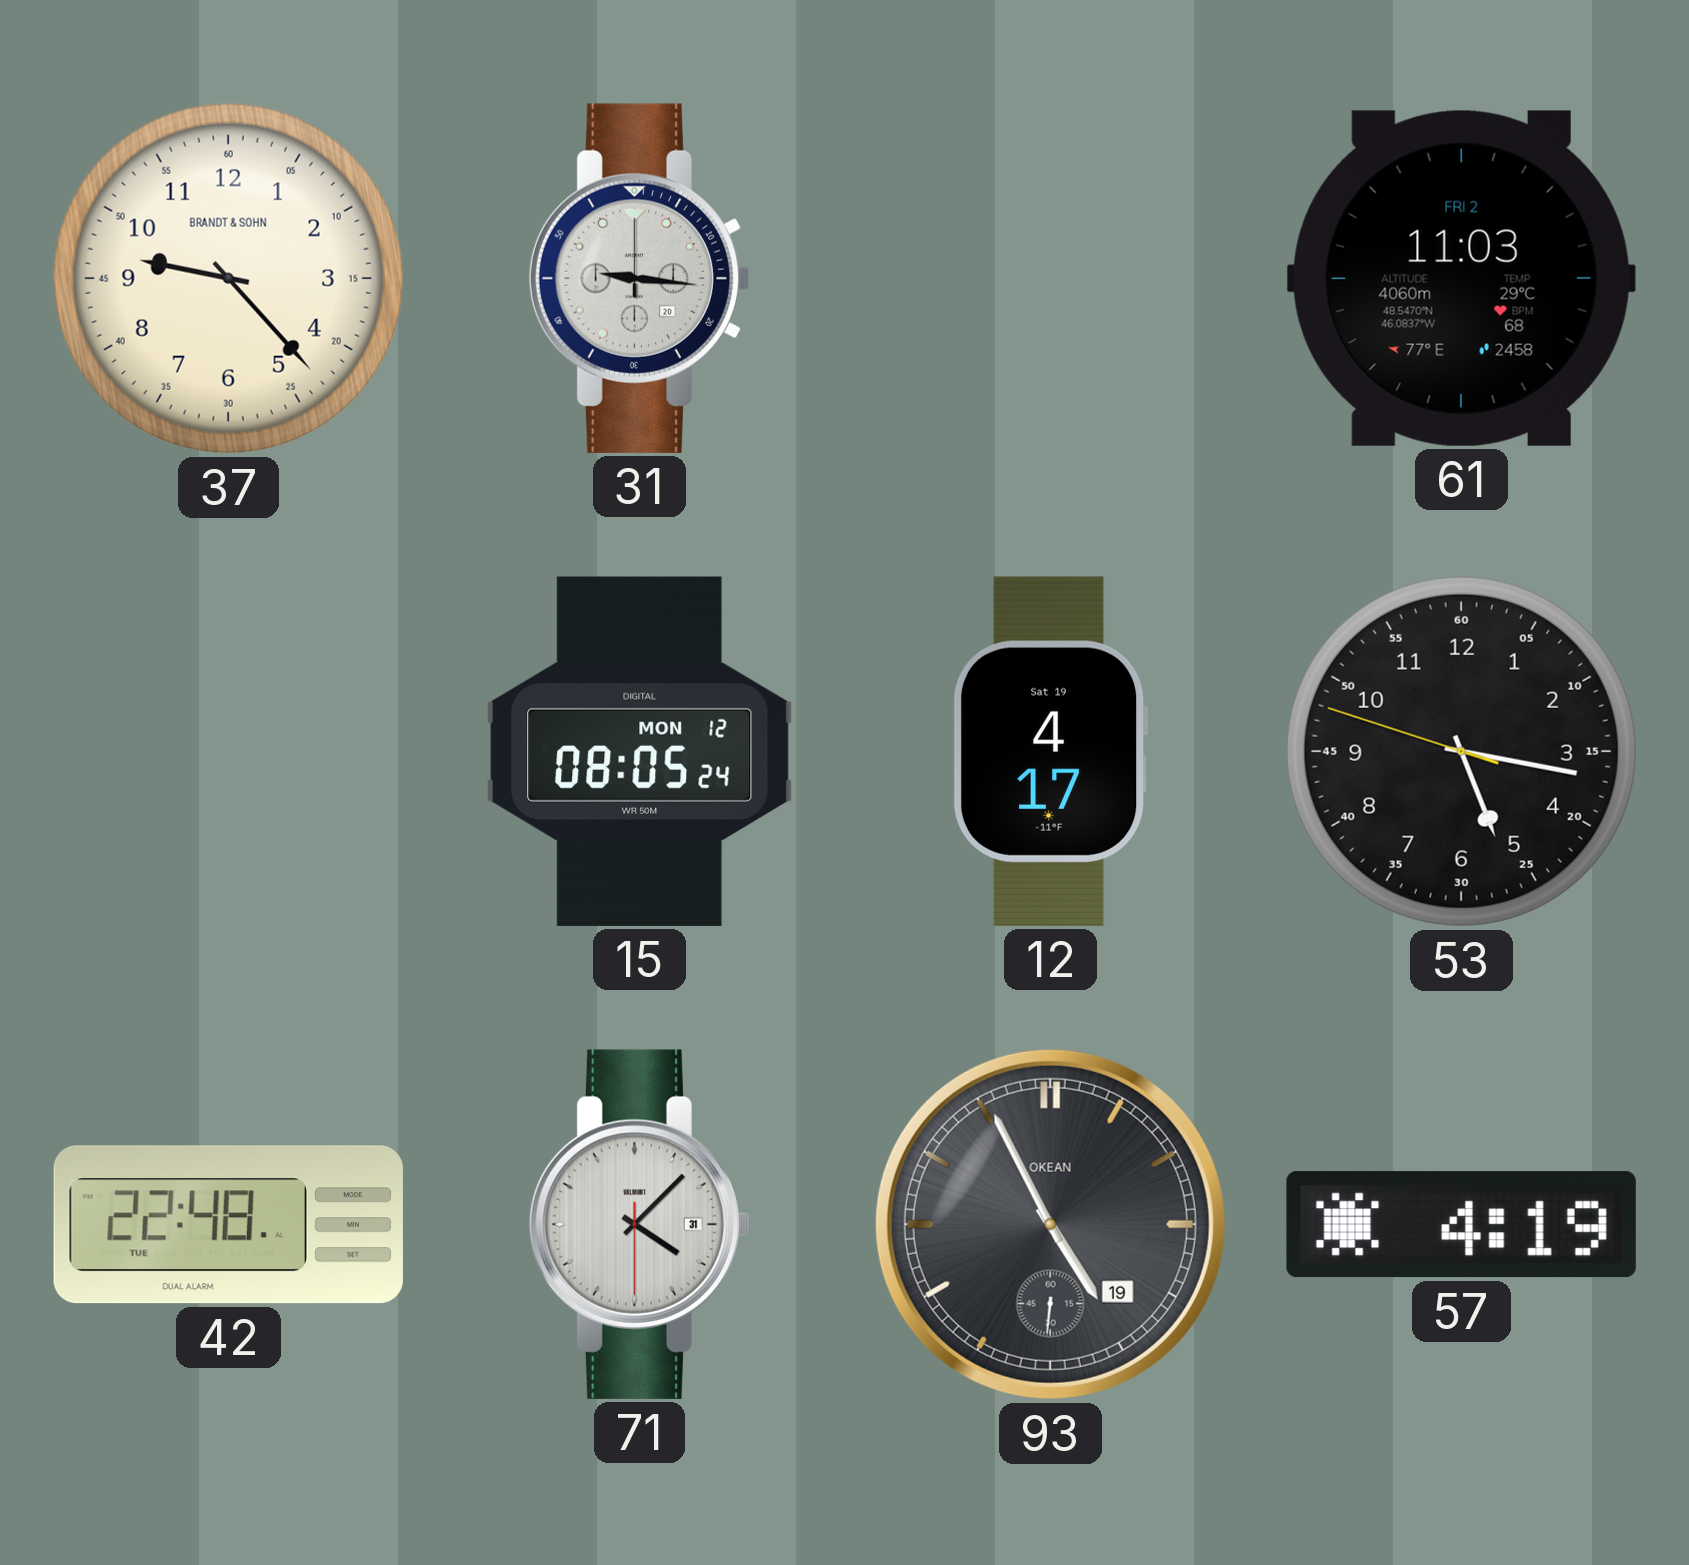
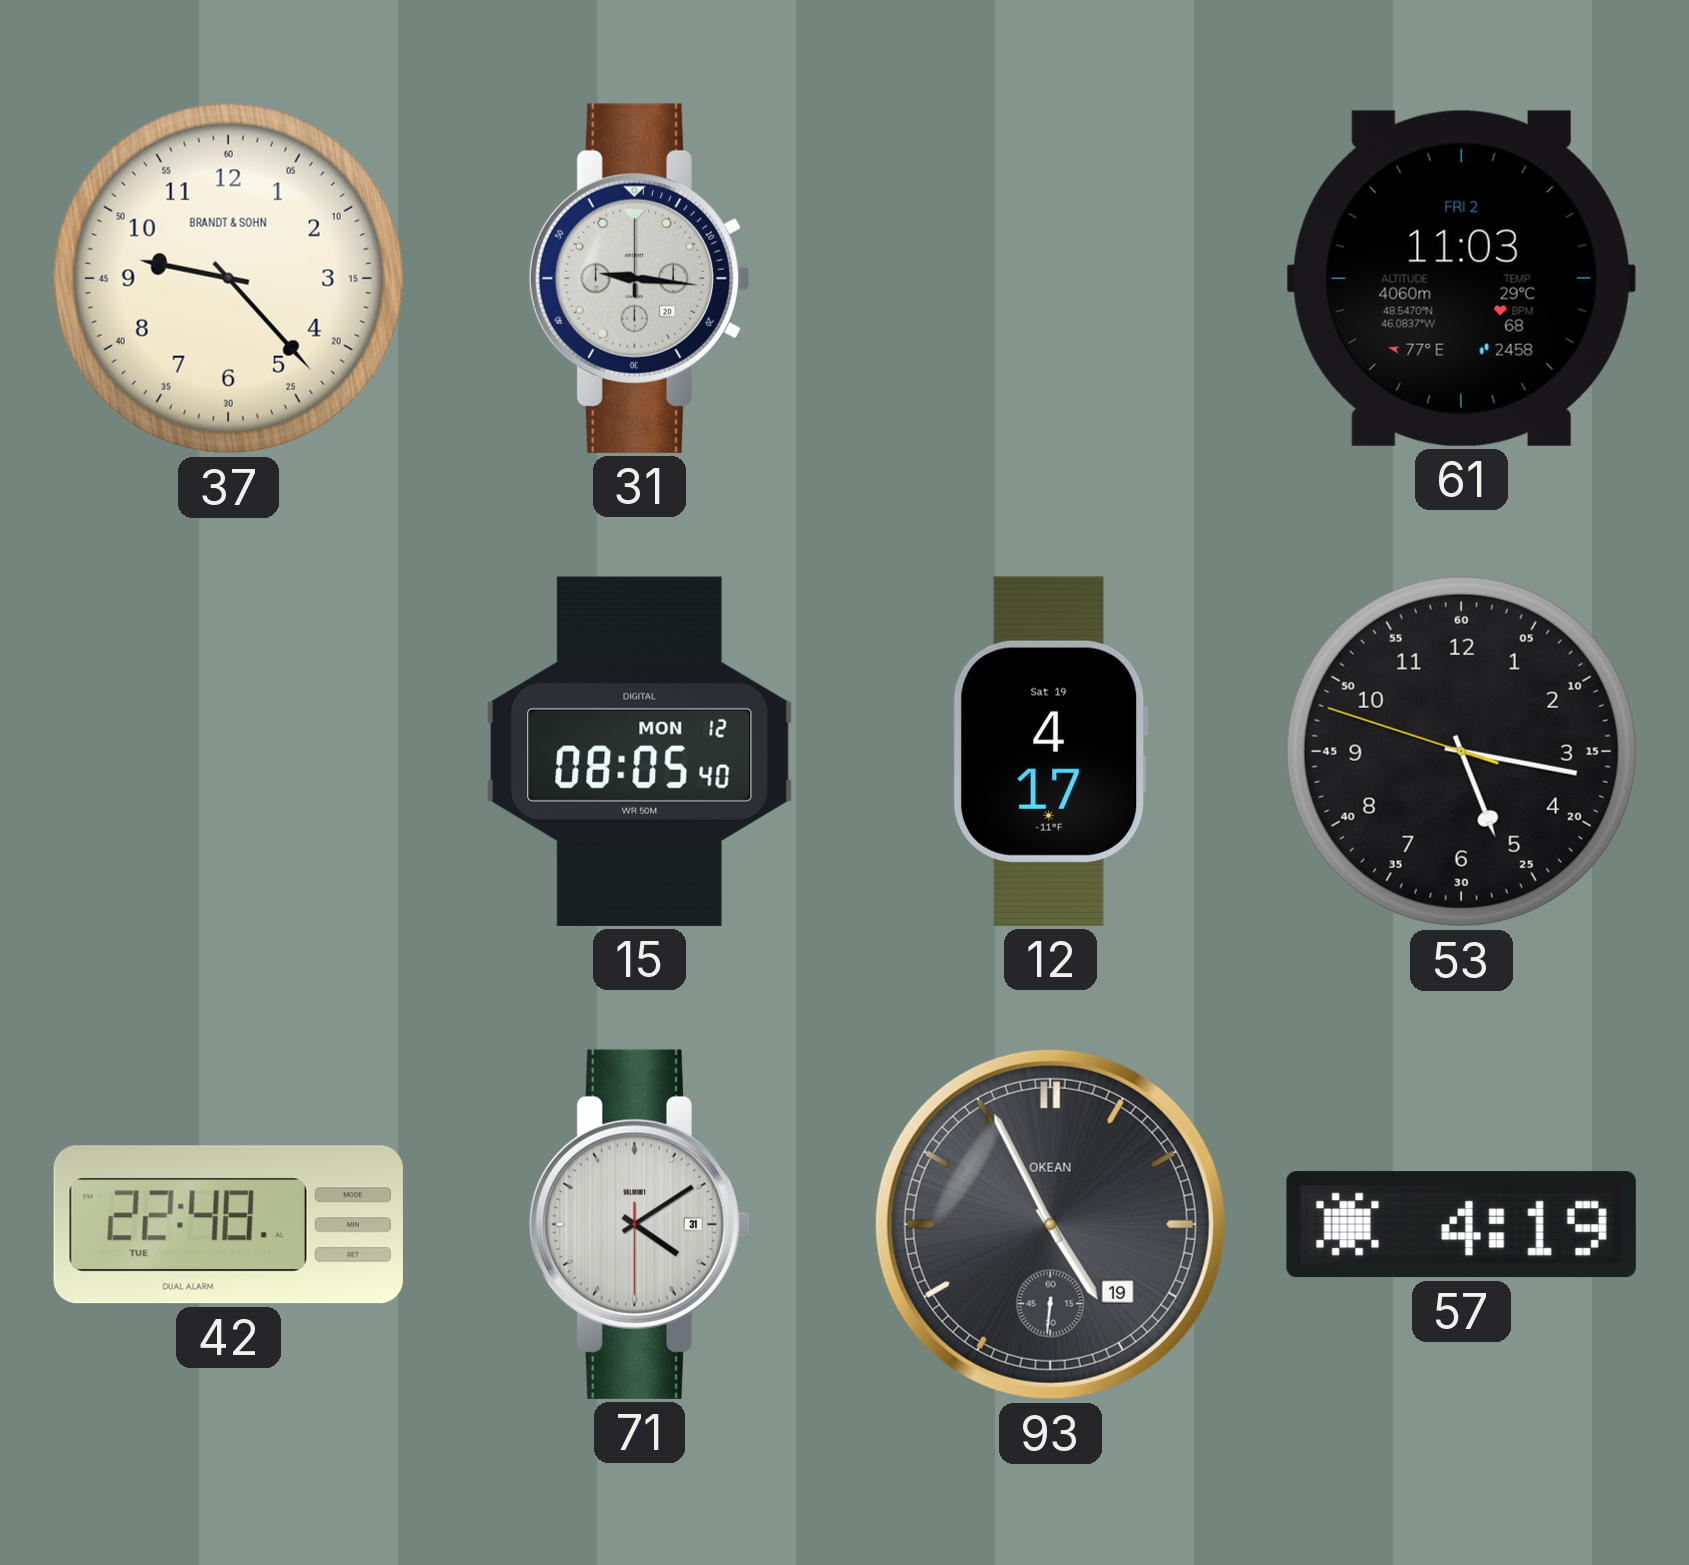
15: 08:05:24 -> 08:05:40
71: 4:07 -> 4:09
